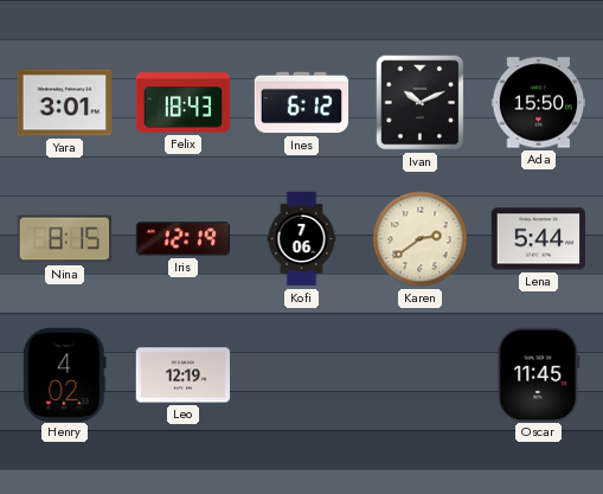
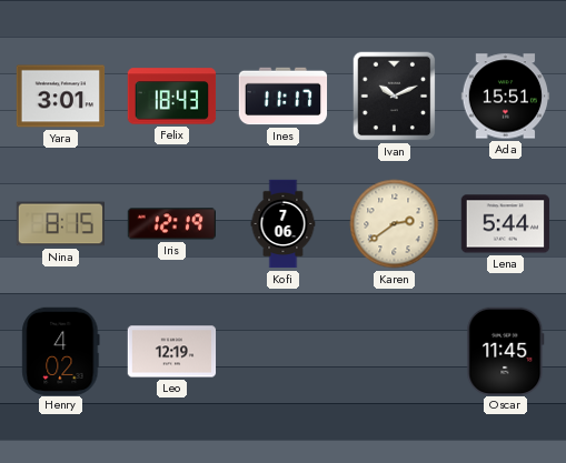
Ines: 6:12 -> 11:17
Ada: 15:50 -> 15:51
